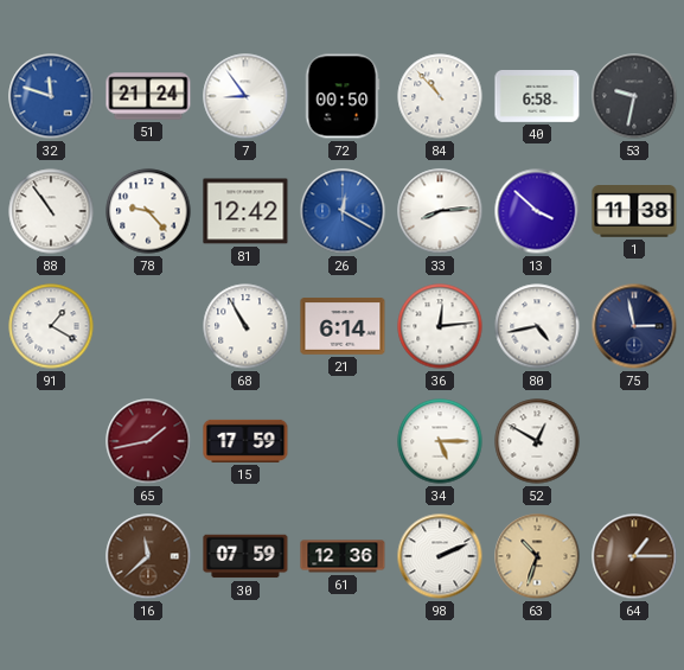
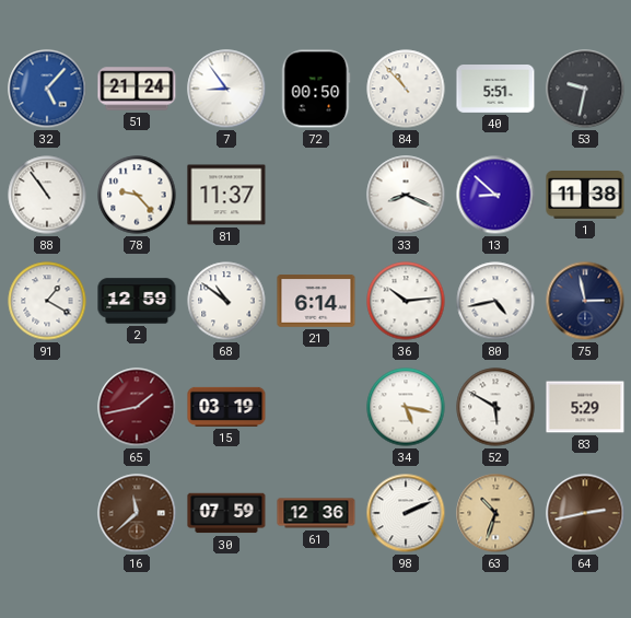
32: 11:48 -> 5:07
40: 6:58 -> 5:51
81: 12:42 -> 11:37
26: 12:20 -> none
33: 8:14 -> 8:19
13: 3:52 -> 8:52
2: none -> 12:59
68: 10:55 -> 10:51
36: 12:14 -> 10:14
15: 17:59 -> 03:19
34: 5:15 -> 5:17
52: 12:50 -> 5:50
83: none -> 5:29
64: 1:15 -> 2:43
